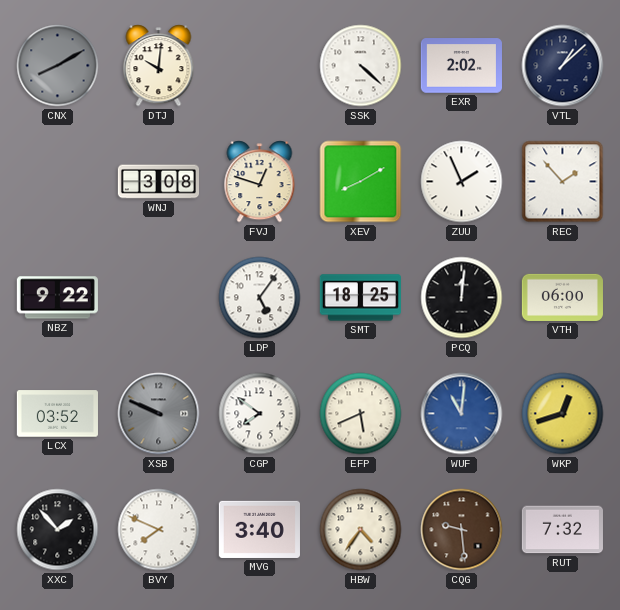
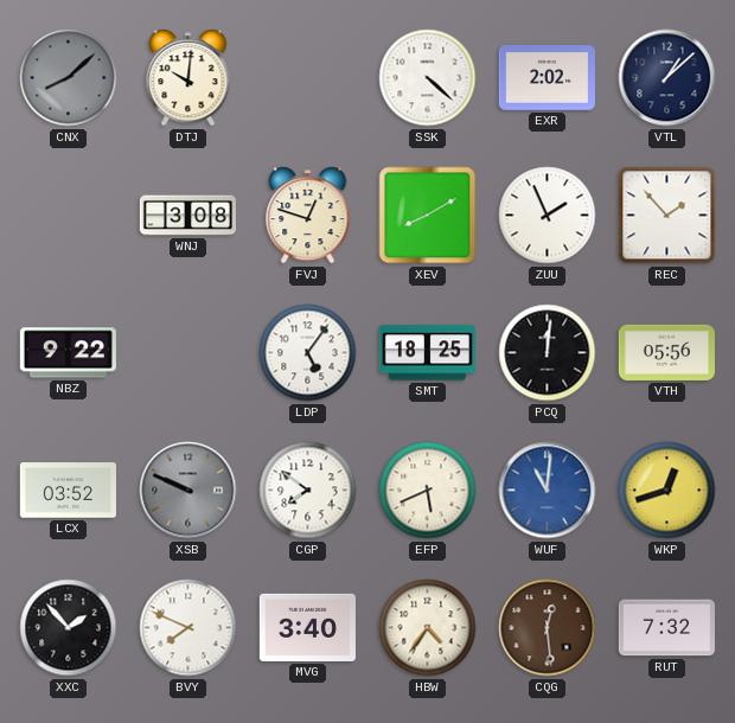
CNX: 8:10 -> 8:08
VTH: 06:00 -> 05:56
CQG: 9:29 -> 12:29
